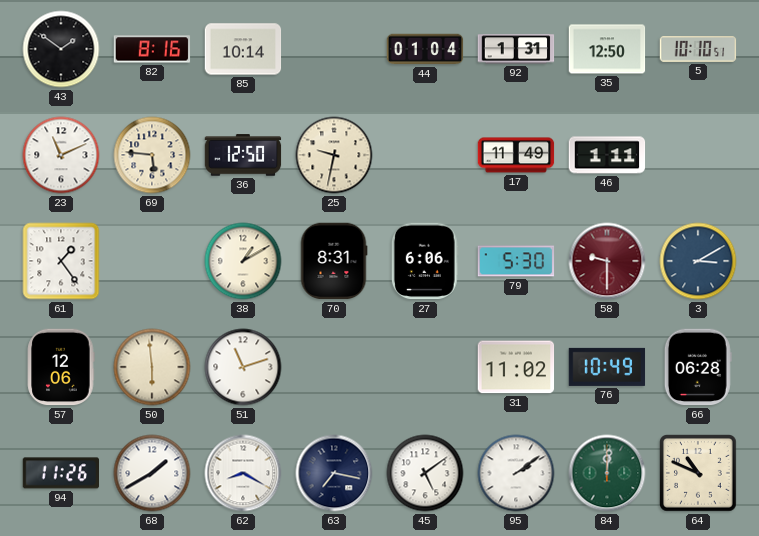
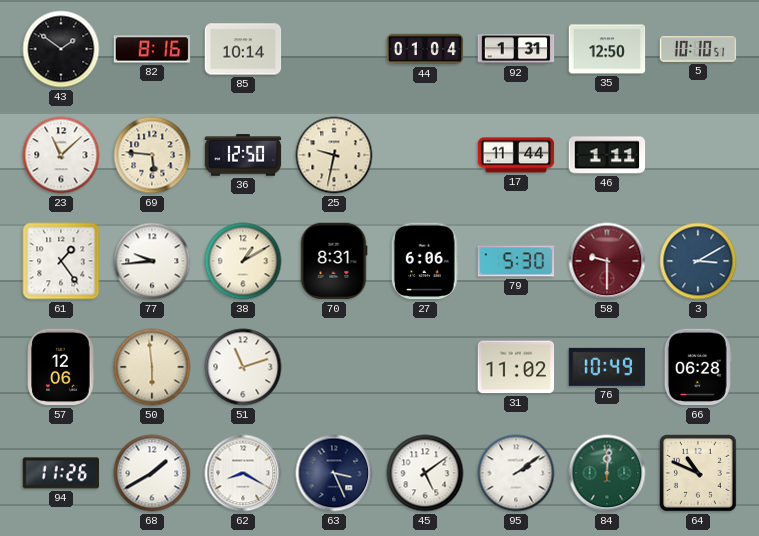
23: 11:11 -> 11:08
17: 11:49 -> 11:44
77: none -> 9:44
63: 7:17 -> 3:26
